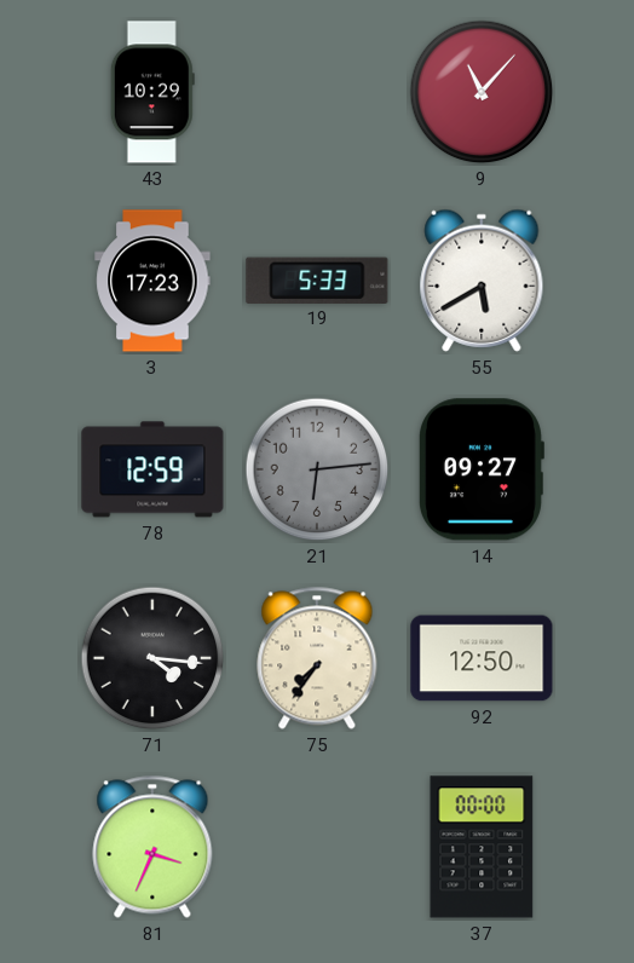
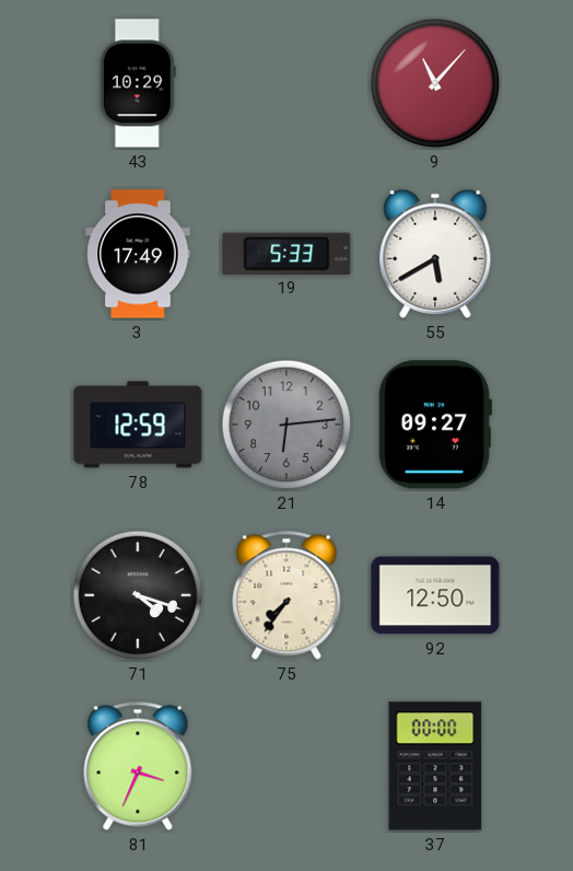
3: 17:23 -> 17:49
71: 4:16 -> 4:18
